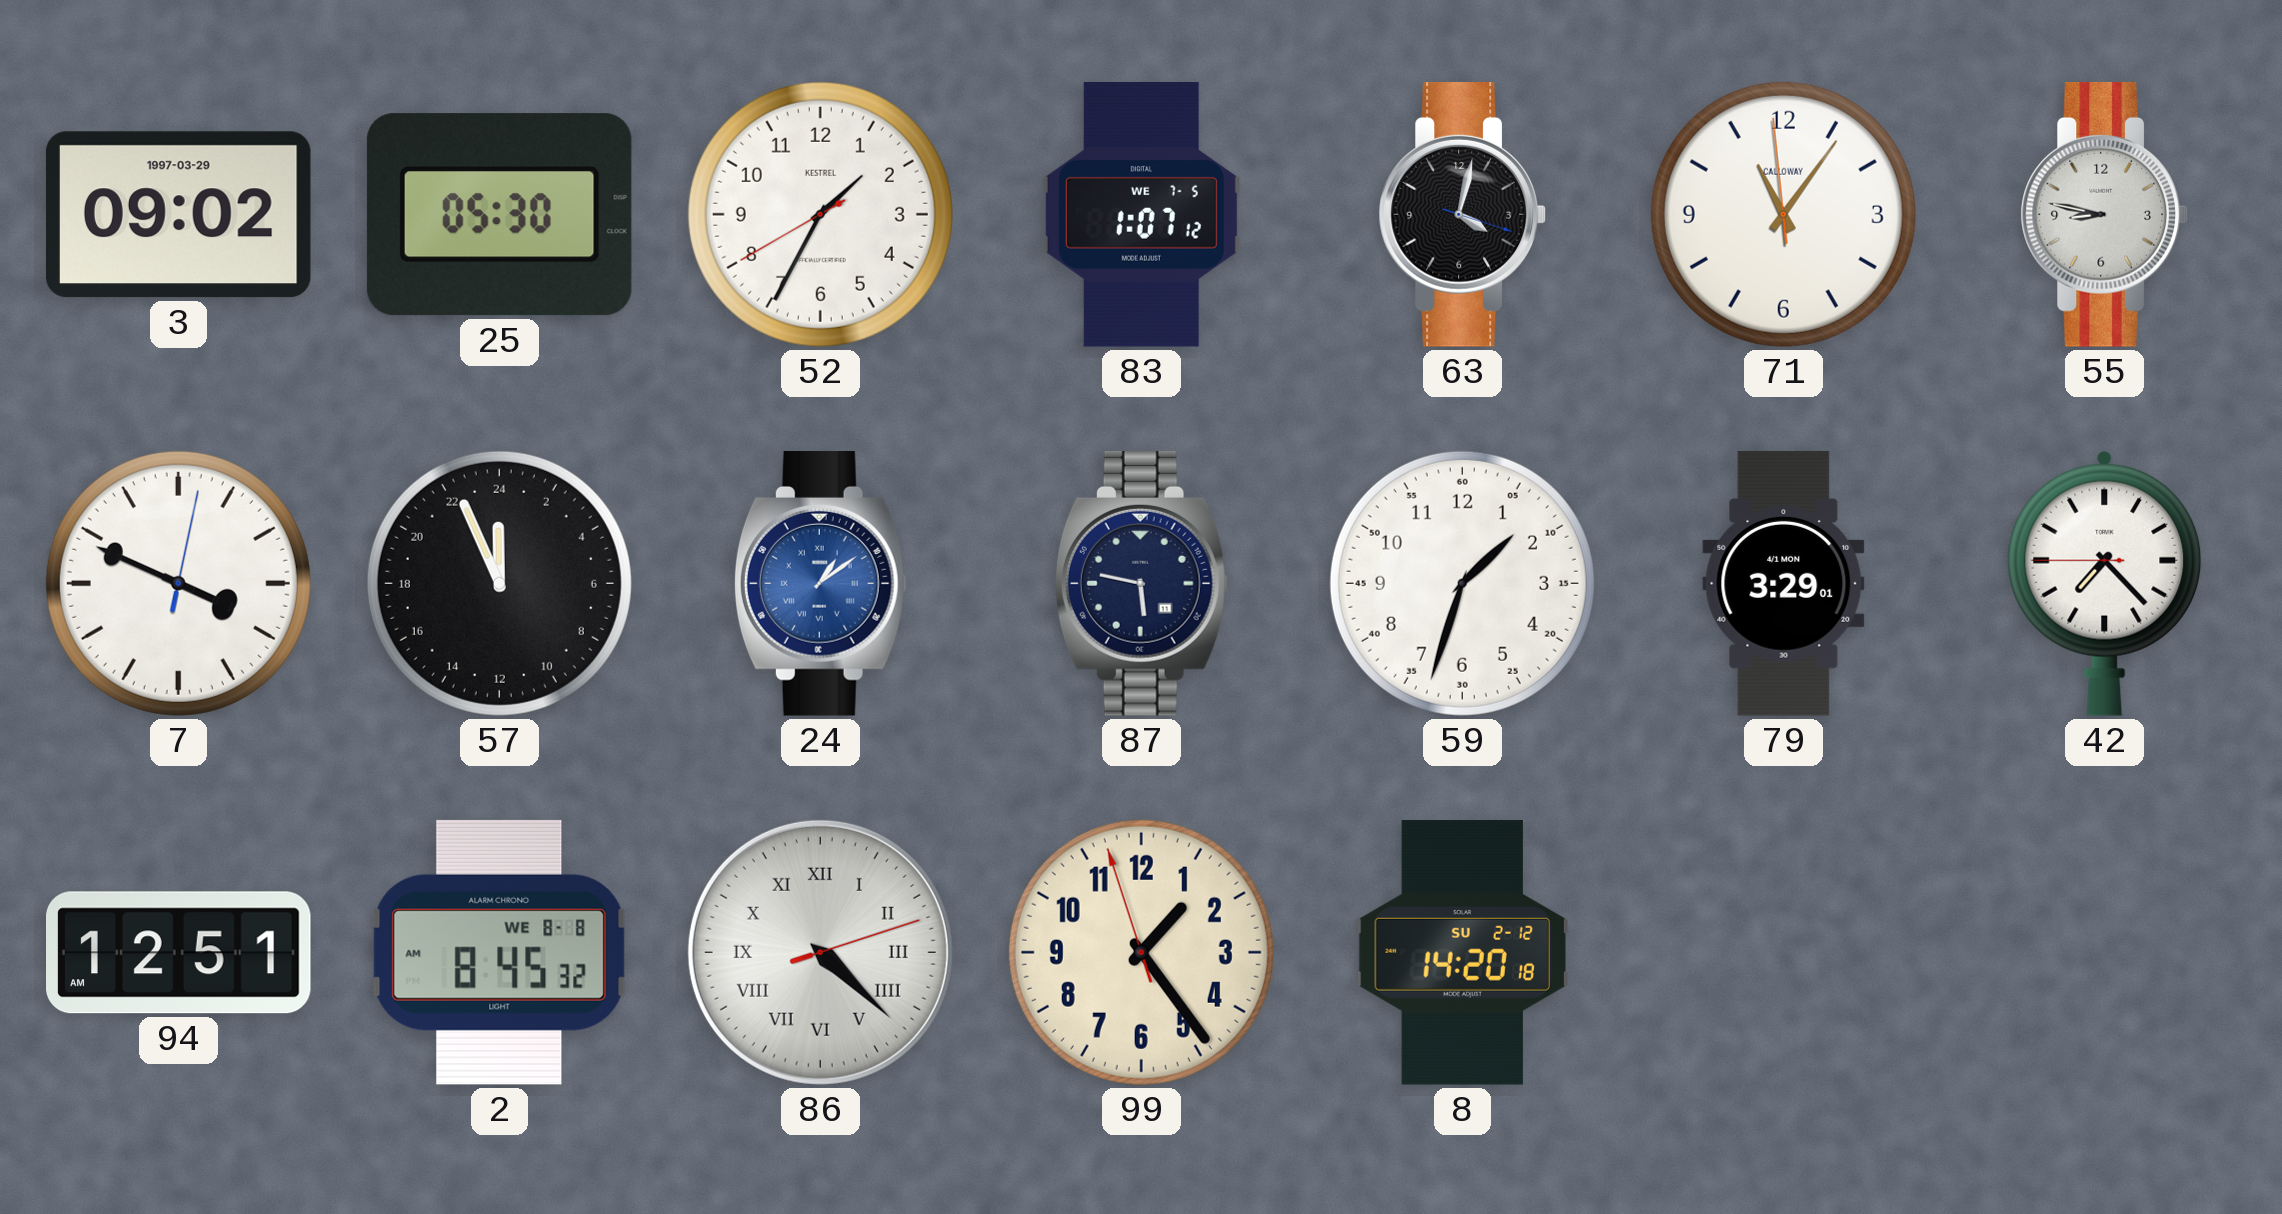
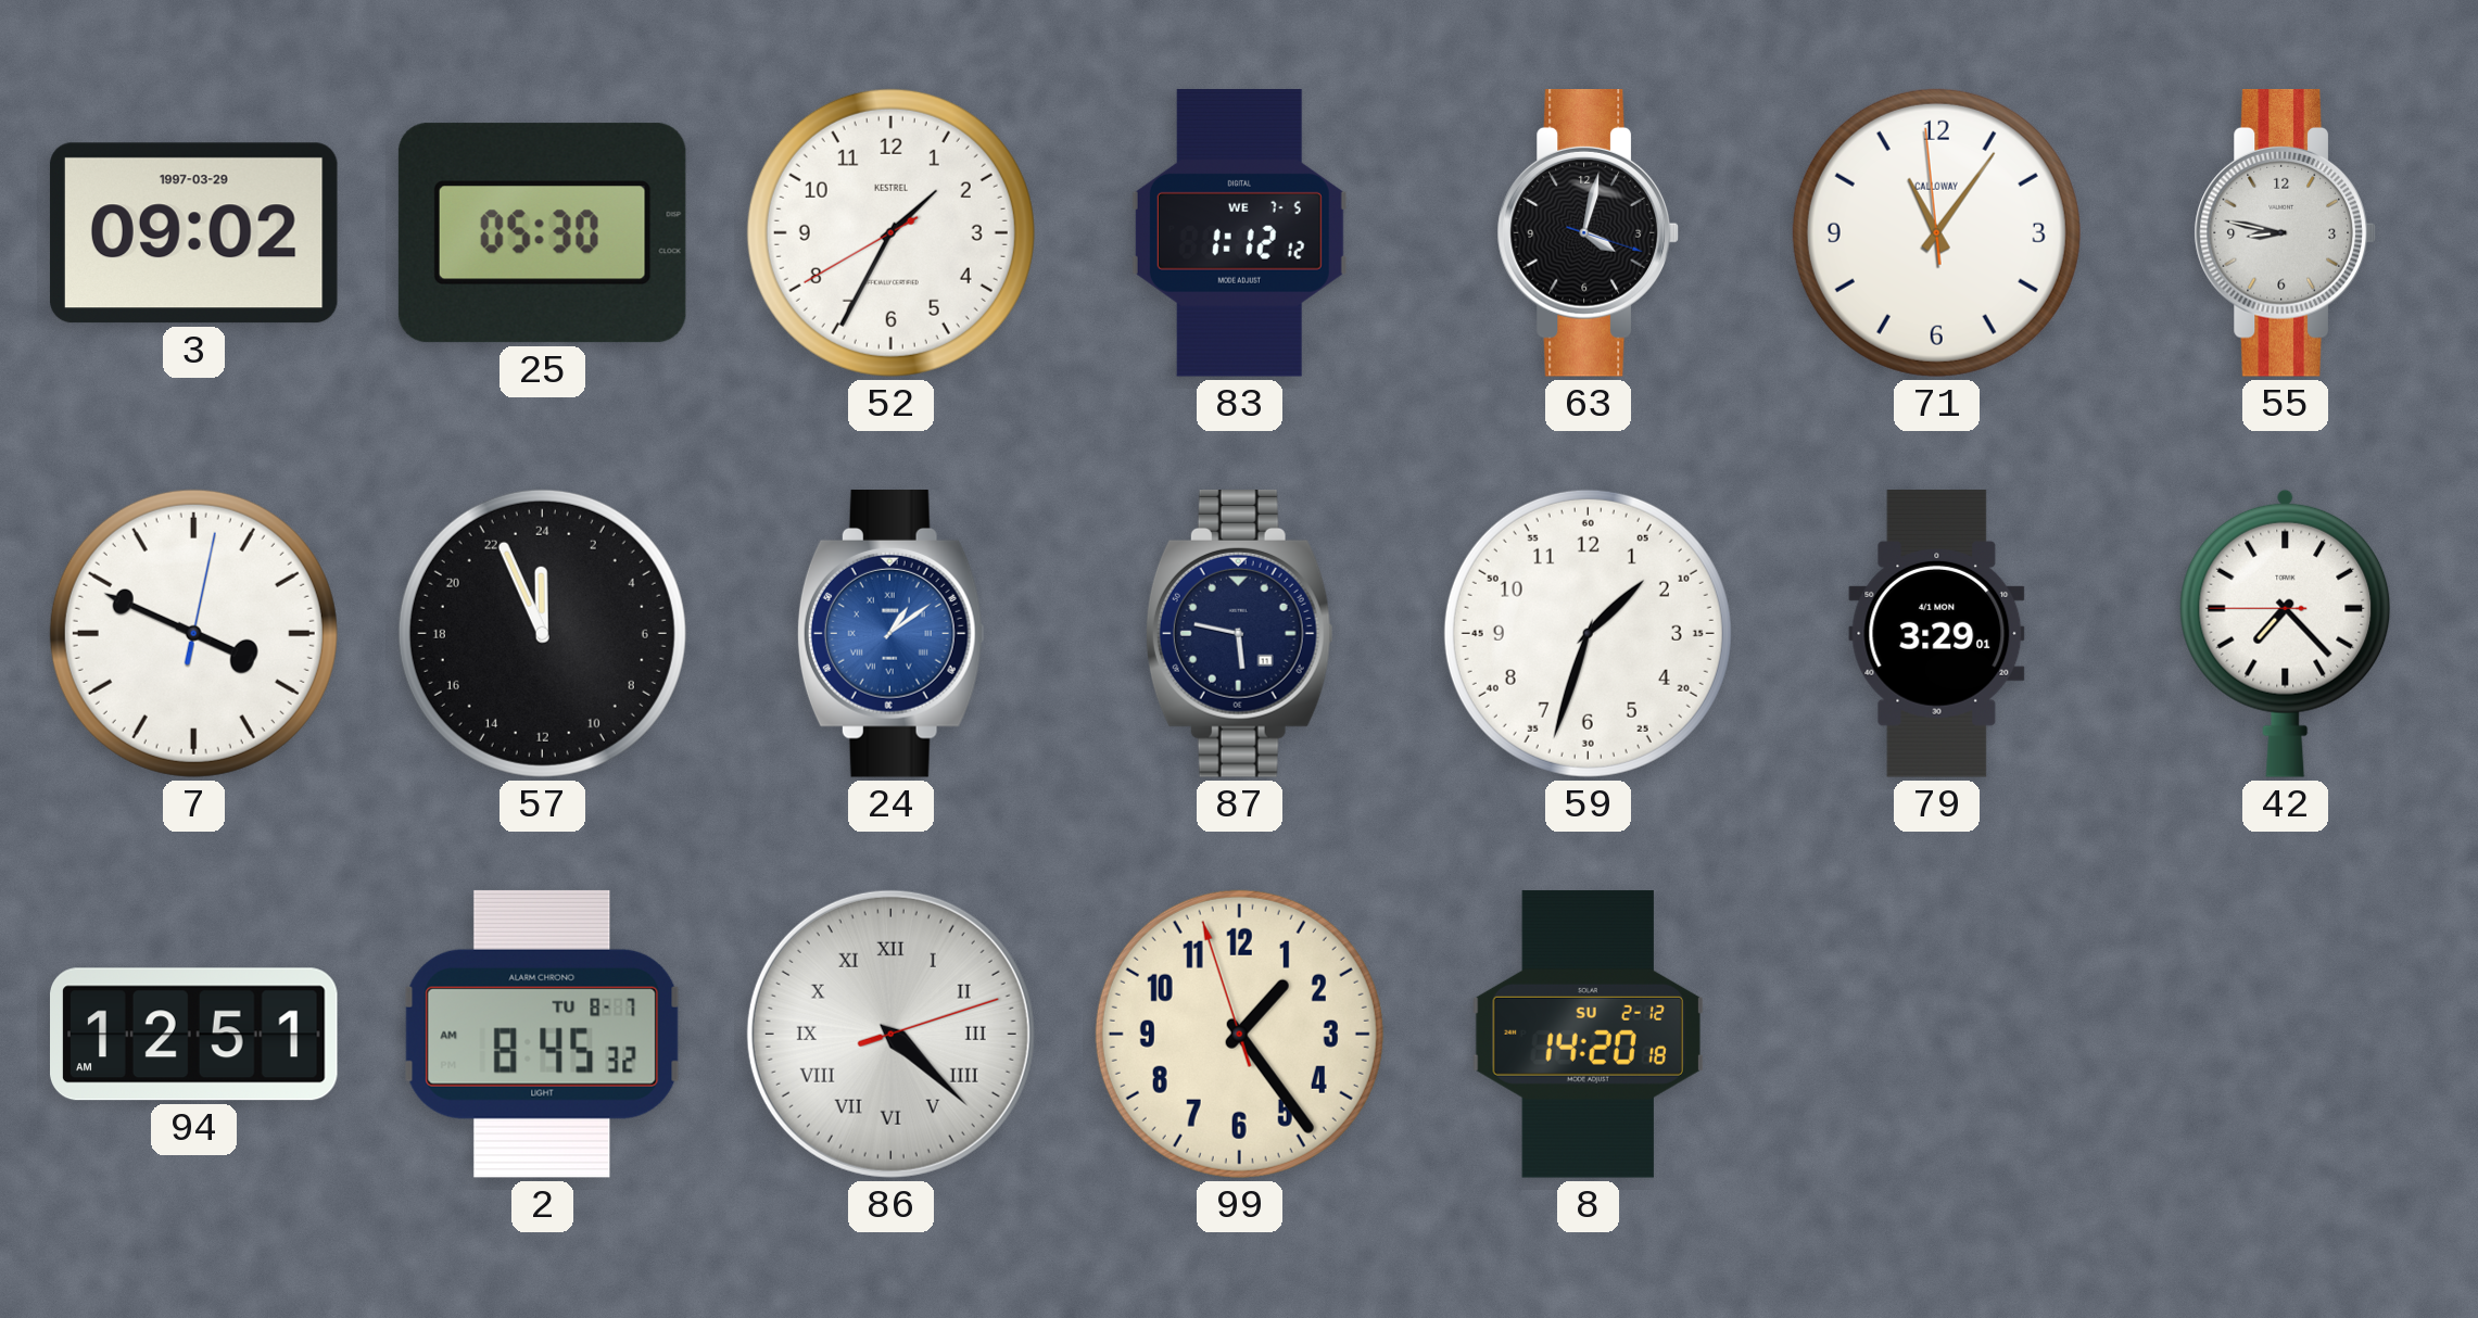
83: 1:07 -> 1:12
2 date: WE 8-8 -> TU 8-7
